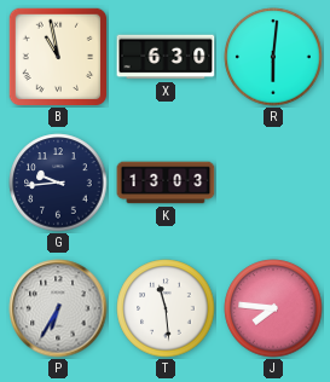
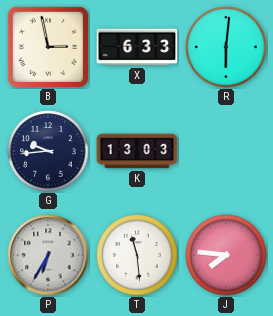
B: 10:58 -> 2:58
X: 6:30 -> 6:33
